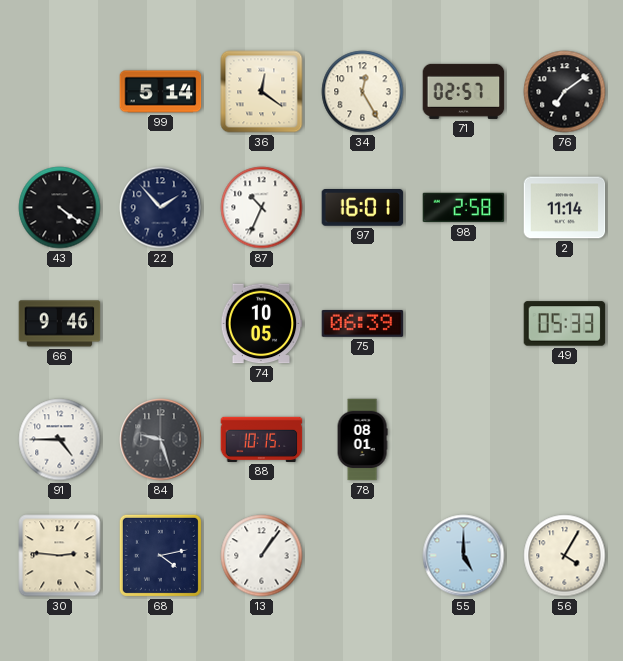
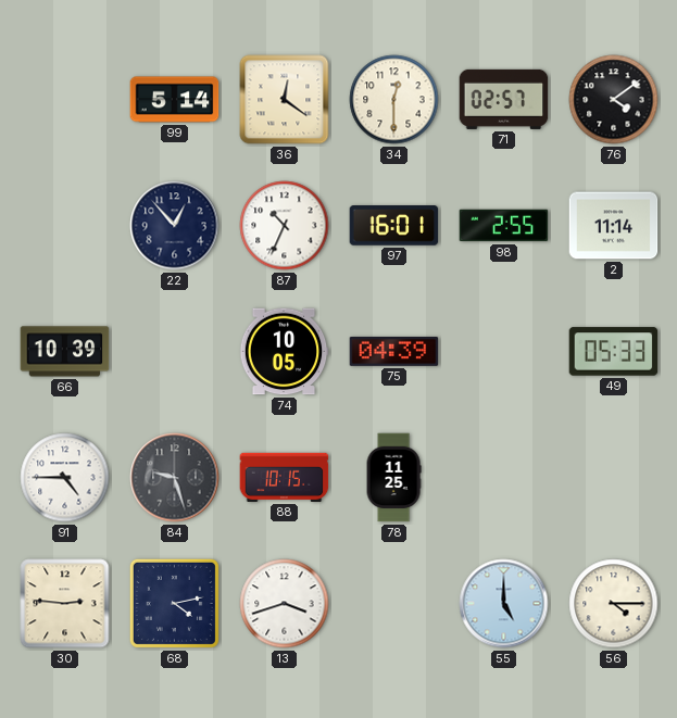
34: 12:25 -> 12:30
76: 7:09 -> 4:09
43: 4:21 -> none
22: 1:53 -> 12:53
98: 2:58 -> 2:55
66: 9:46 -> 10:39
75: 06:39 -> 04:39
78: 08:01 -> 11:25
13: 1:06 -> 3:42
56: 4:05 -> 4:15
